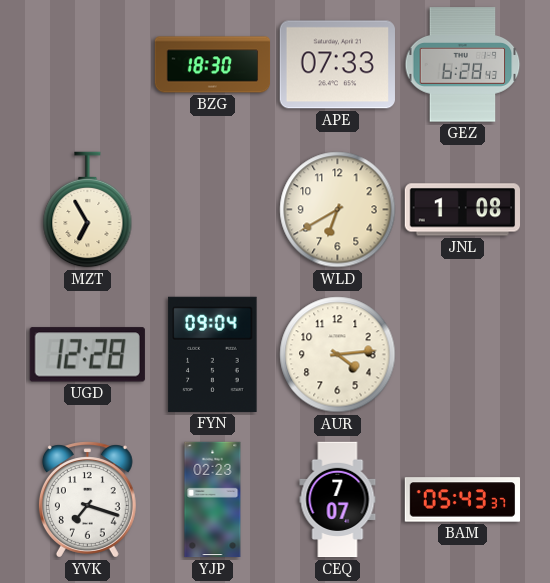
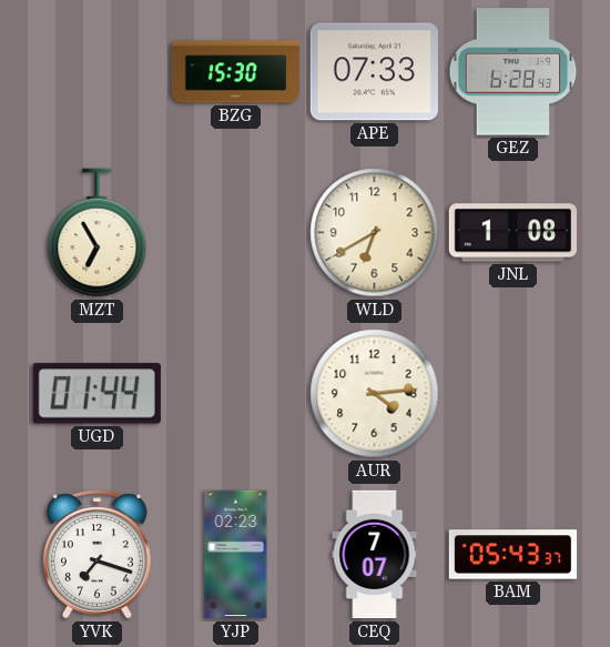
BZG: 18:30 -> 15:30
UGD: 12:28 -> 01:44
FYN: 09:04 -> none
